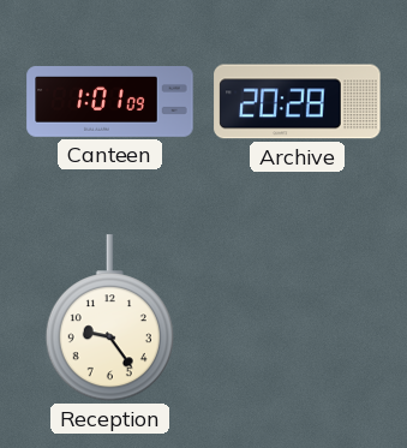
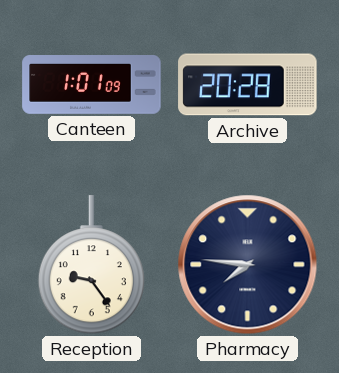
Pharmacy: none -> 7:46
